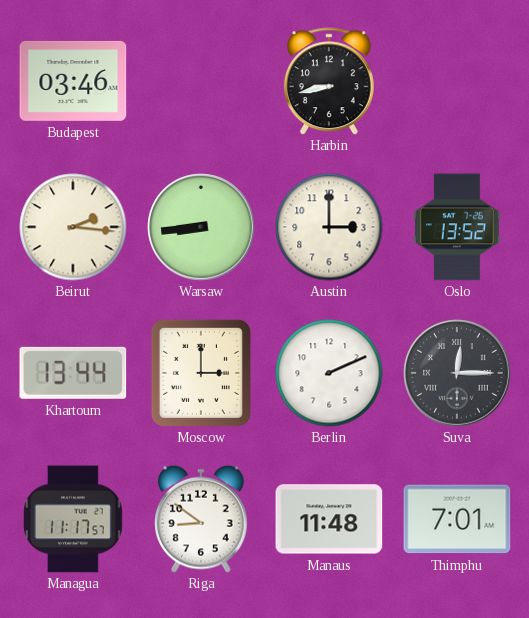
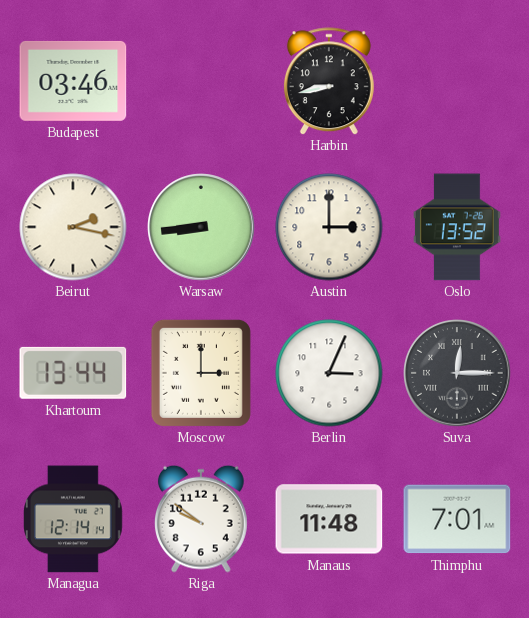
Beirut: 2:16 -> 2:17
Berlin: 2:11 -> 3:04
Managua: 11:17 -> 12:14
Riga: 8:51 -> 9:51
